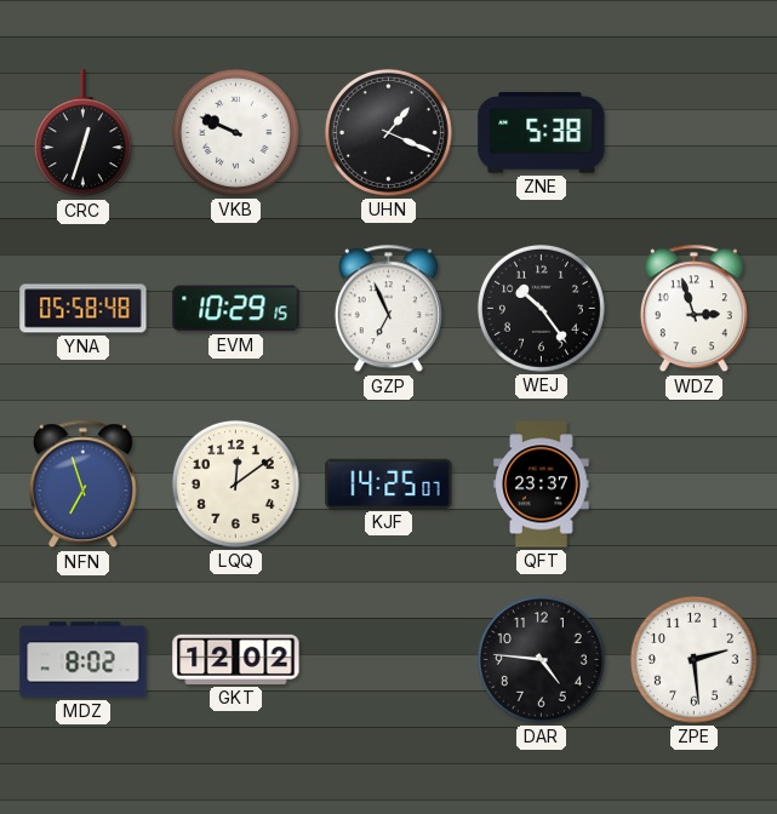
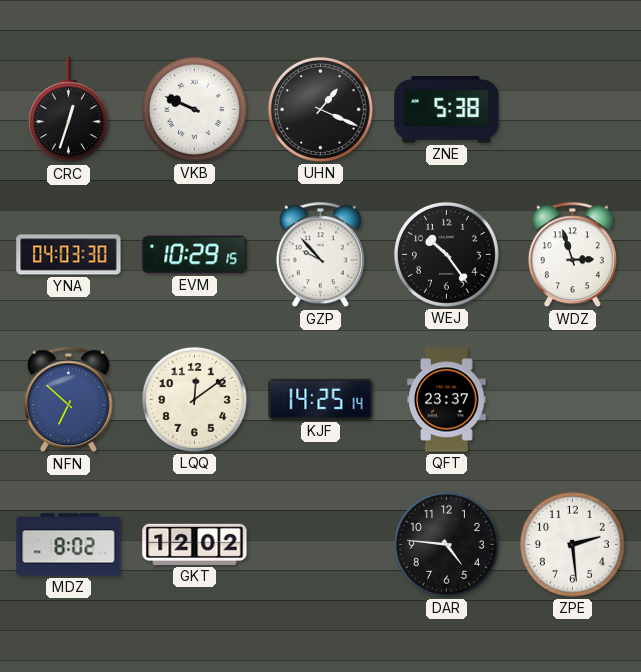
YNA: 05:58 -> 04:03
GZP: 6:56 -> 9:53
NFN: 6:57 -> 6:52
KJF: 14:25:07 -> 14:25:14
